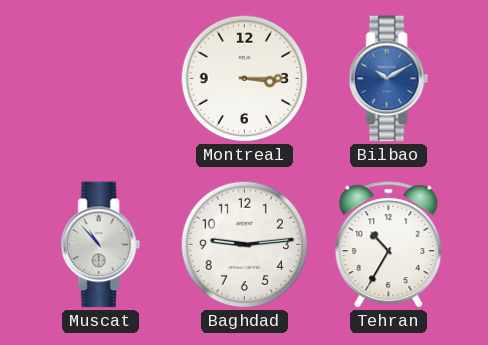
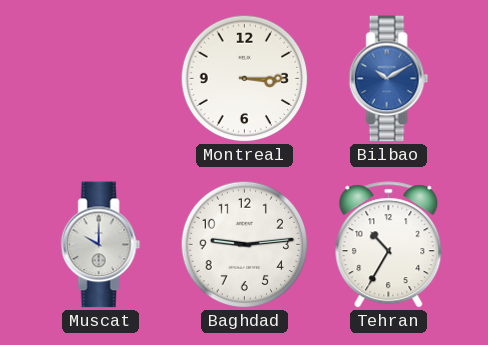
Muscat: 10:53 -> 10:00
